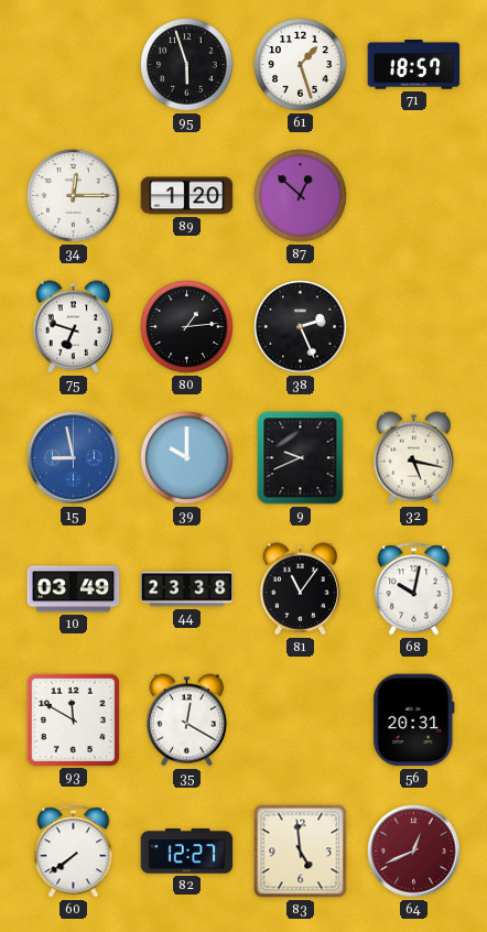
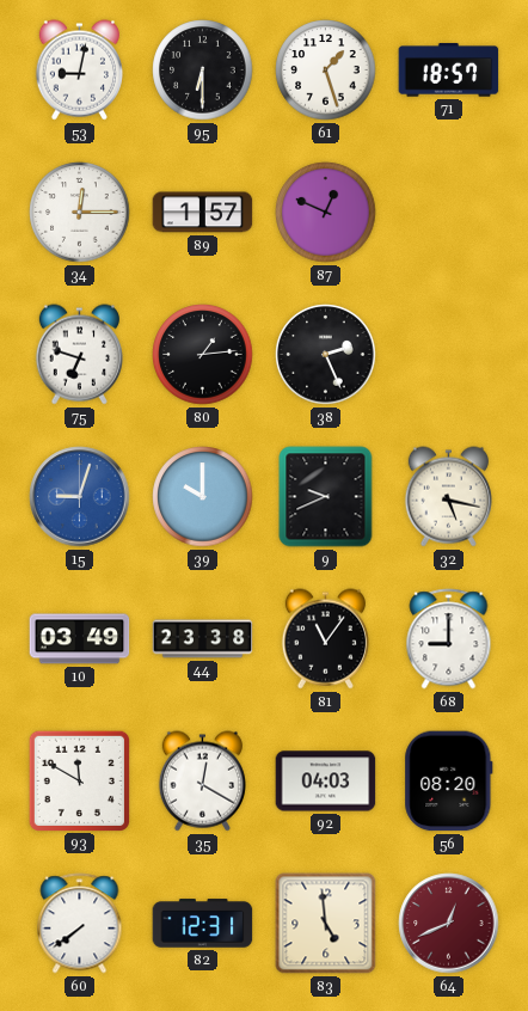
53: none -> 9:02
95: 5:57 -> 6:30
89: 1:20 -> 1:57
87: 12:52 -> 12:49
15: 8:58 -> 9:03
68: 10:02 -> 9:00
92: none -> 04:03
56: 20:31 -> 08:20
82: 12:27 -> 12:31
